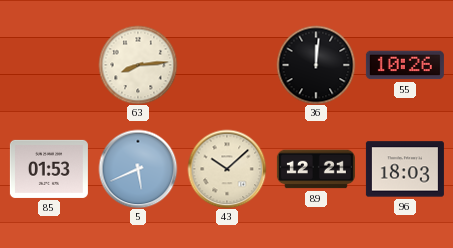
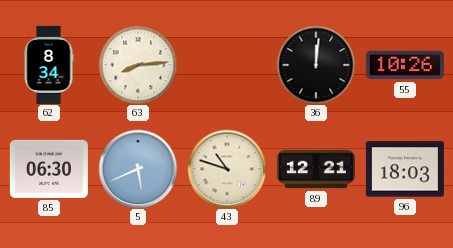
62: none -> 8:34
85: 01:53 -> 06:30
43: 10:08 -> 10:48
